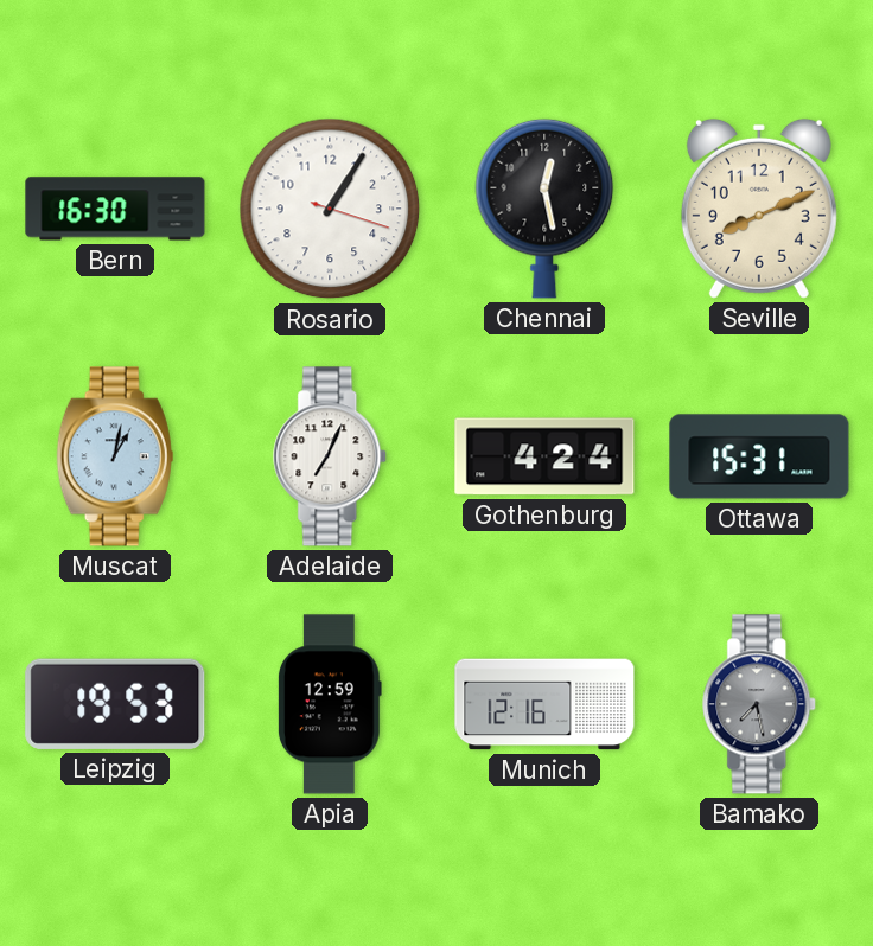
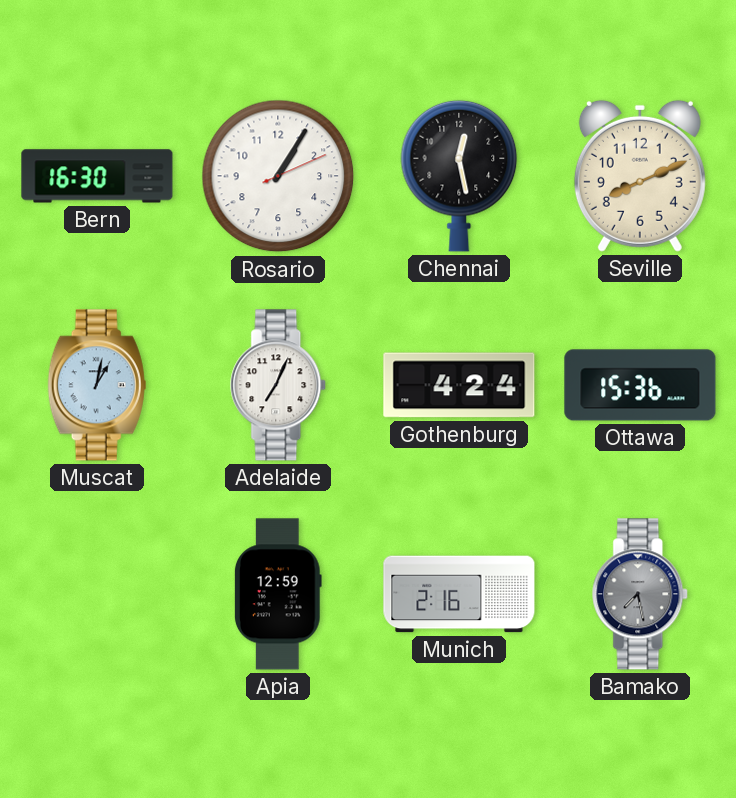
Rosario: 1:05:18 -> 1:05:11
Ottawa: 15:31 -> 15:36
Leipzig: 19:53 -> none
Munich: 12:16 -> 2:16
